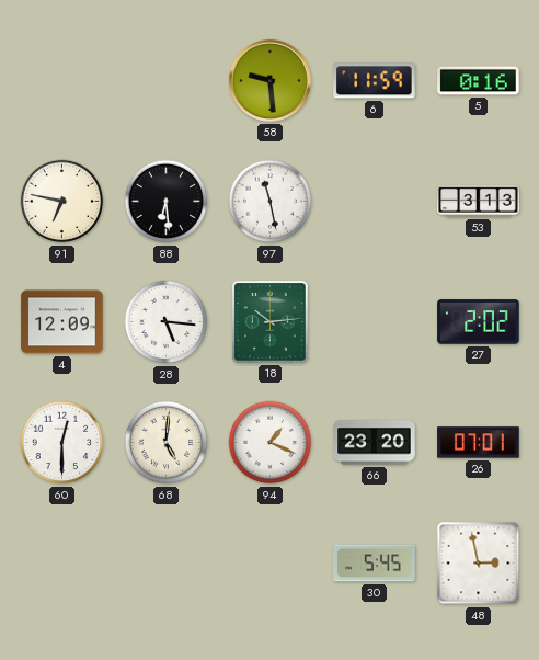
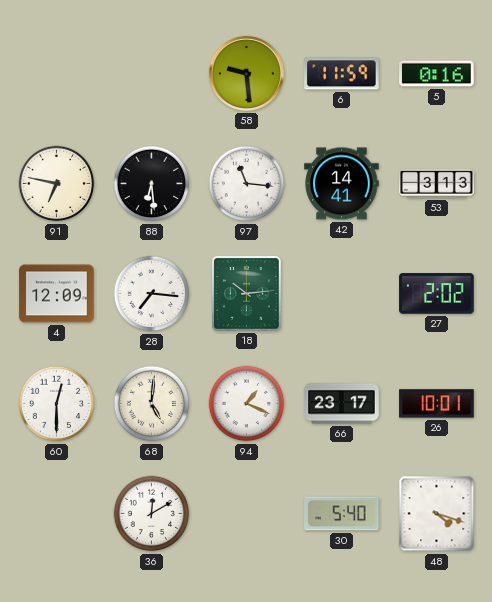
97: 11:28 -> 11:16
42: none -> 14:41
28: 5:16 -> 7:16
66: 23:20 -> 23:17
26: 07:01 -> 10:01
36: none -> 12:10
30: 5:45 -> 5:40
48: 2:58 -> 4:18
